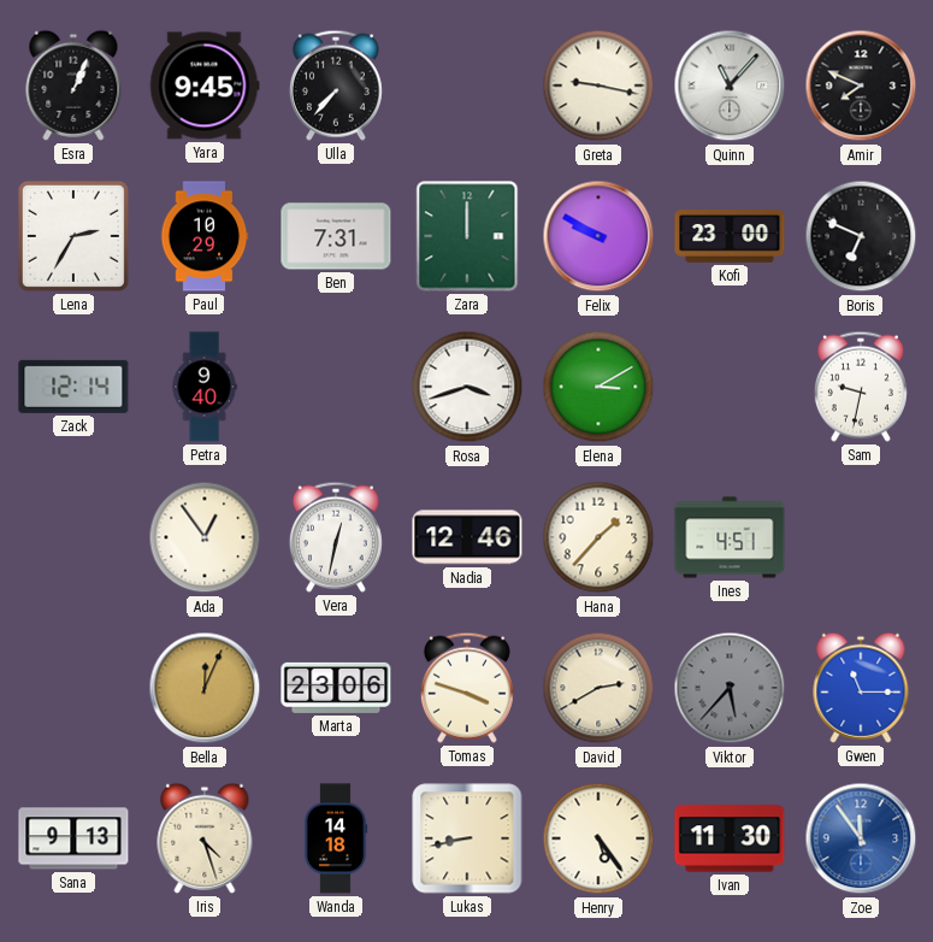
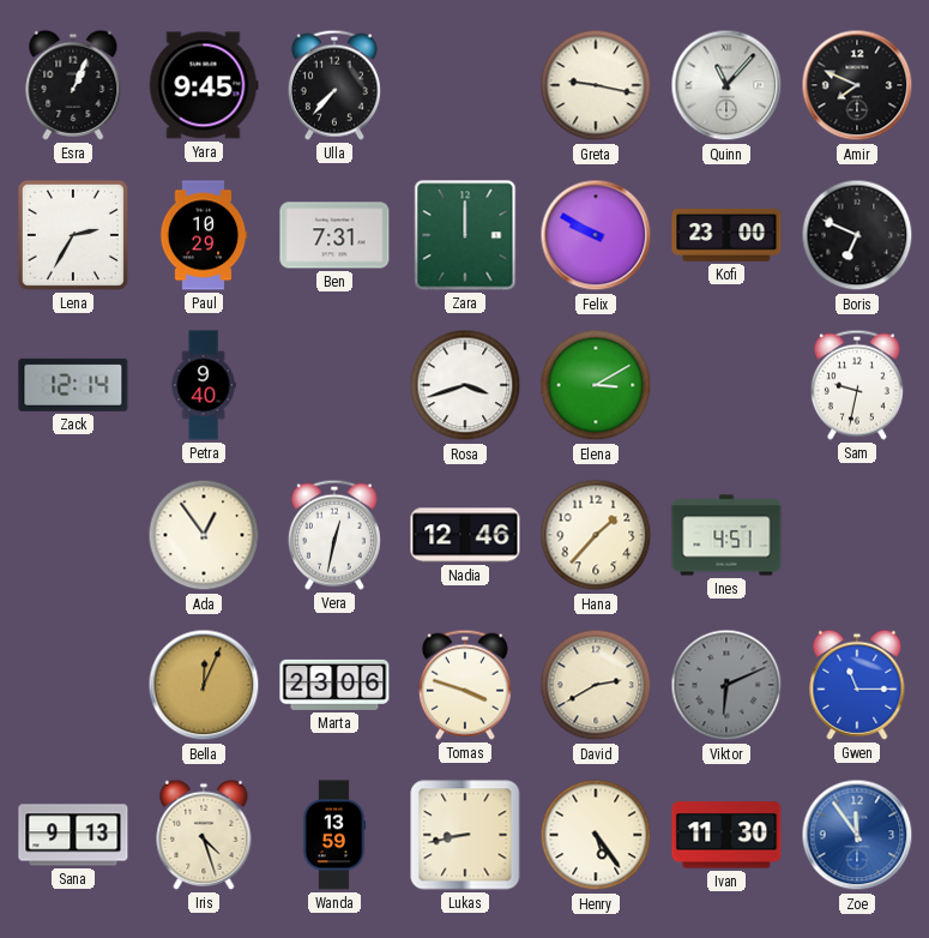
Viktor: 5:37 -> 6:11
Wanda: 14:18 -> 13:59
